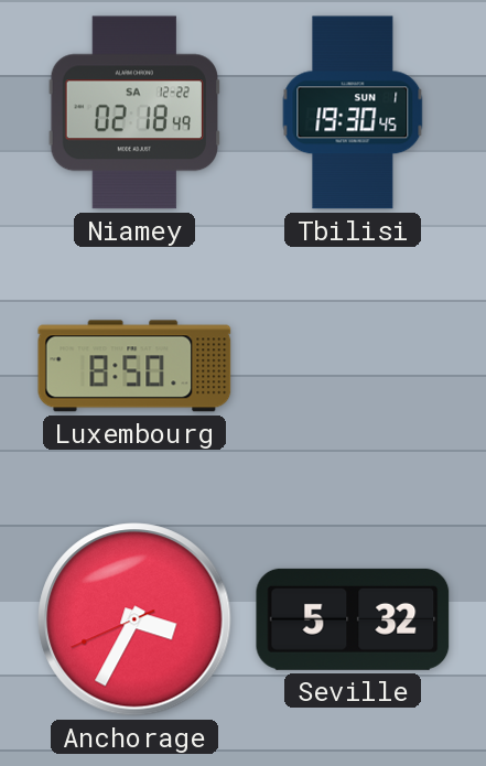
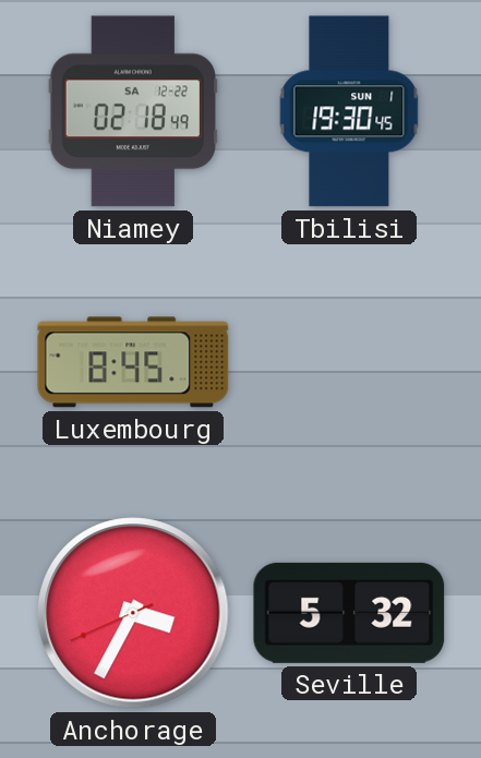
Luxembourg: 8:50 -> 8:45
